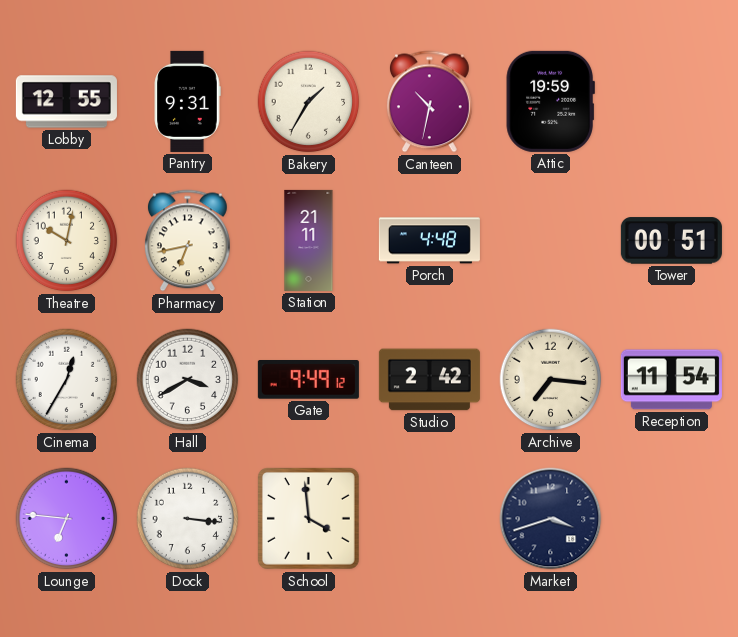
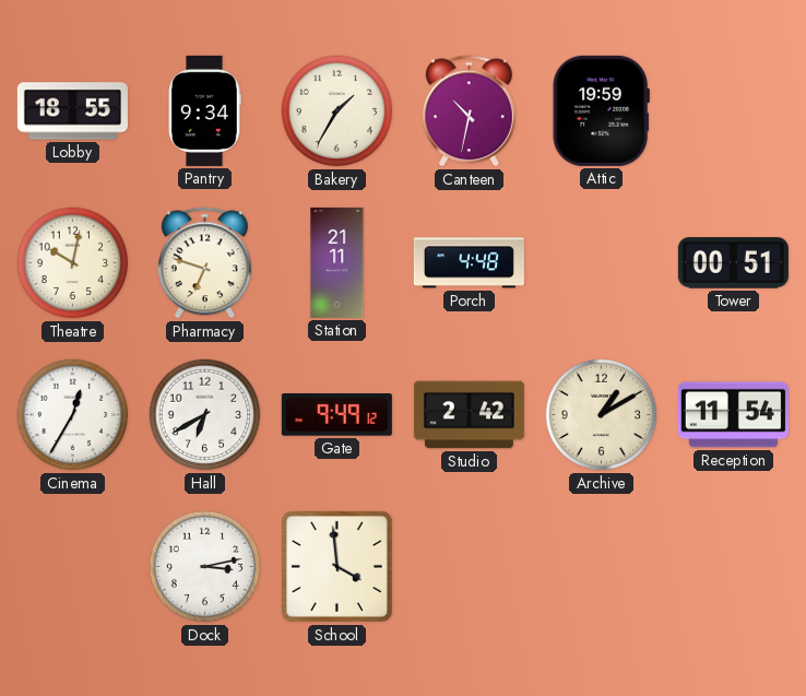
Lobby: 12:55 -> 18:55
Pantry: 9:31 -> 9:34
Pharmacy: 6:43 -> 6:48
Hall: 3:40 -> 6:40
Archive: 7:16 -> 1:10
Lounge: 6:46 -> none
Dock: 3:16 -> 3:13
Market: 3:42 -> none
